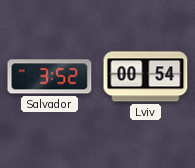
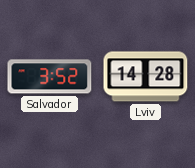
Lviv: 00:54 -> 14:28
